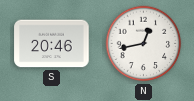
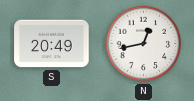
S: 20:46 -> 20:49
